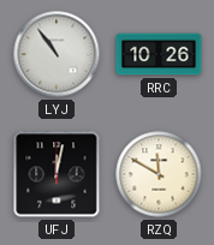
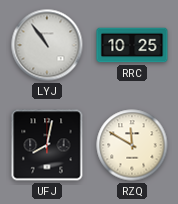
RRC: 10:26 -> 10:25
UFJ: 12:02 -> 8:02
